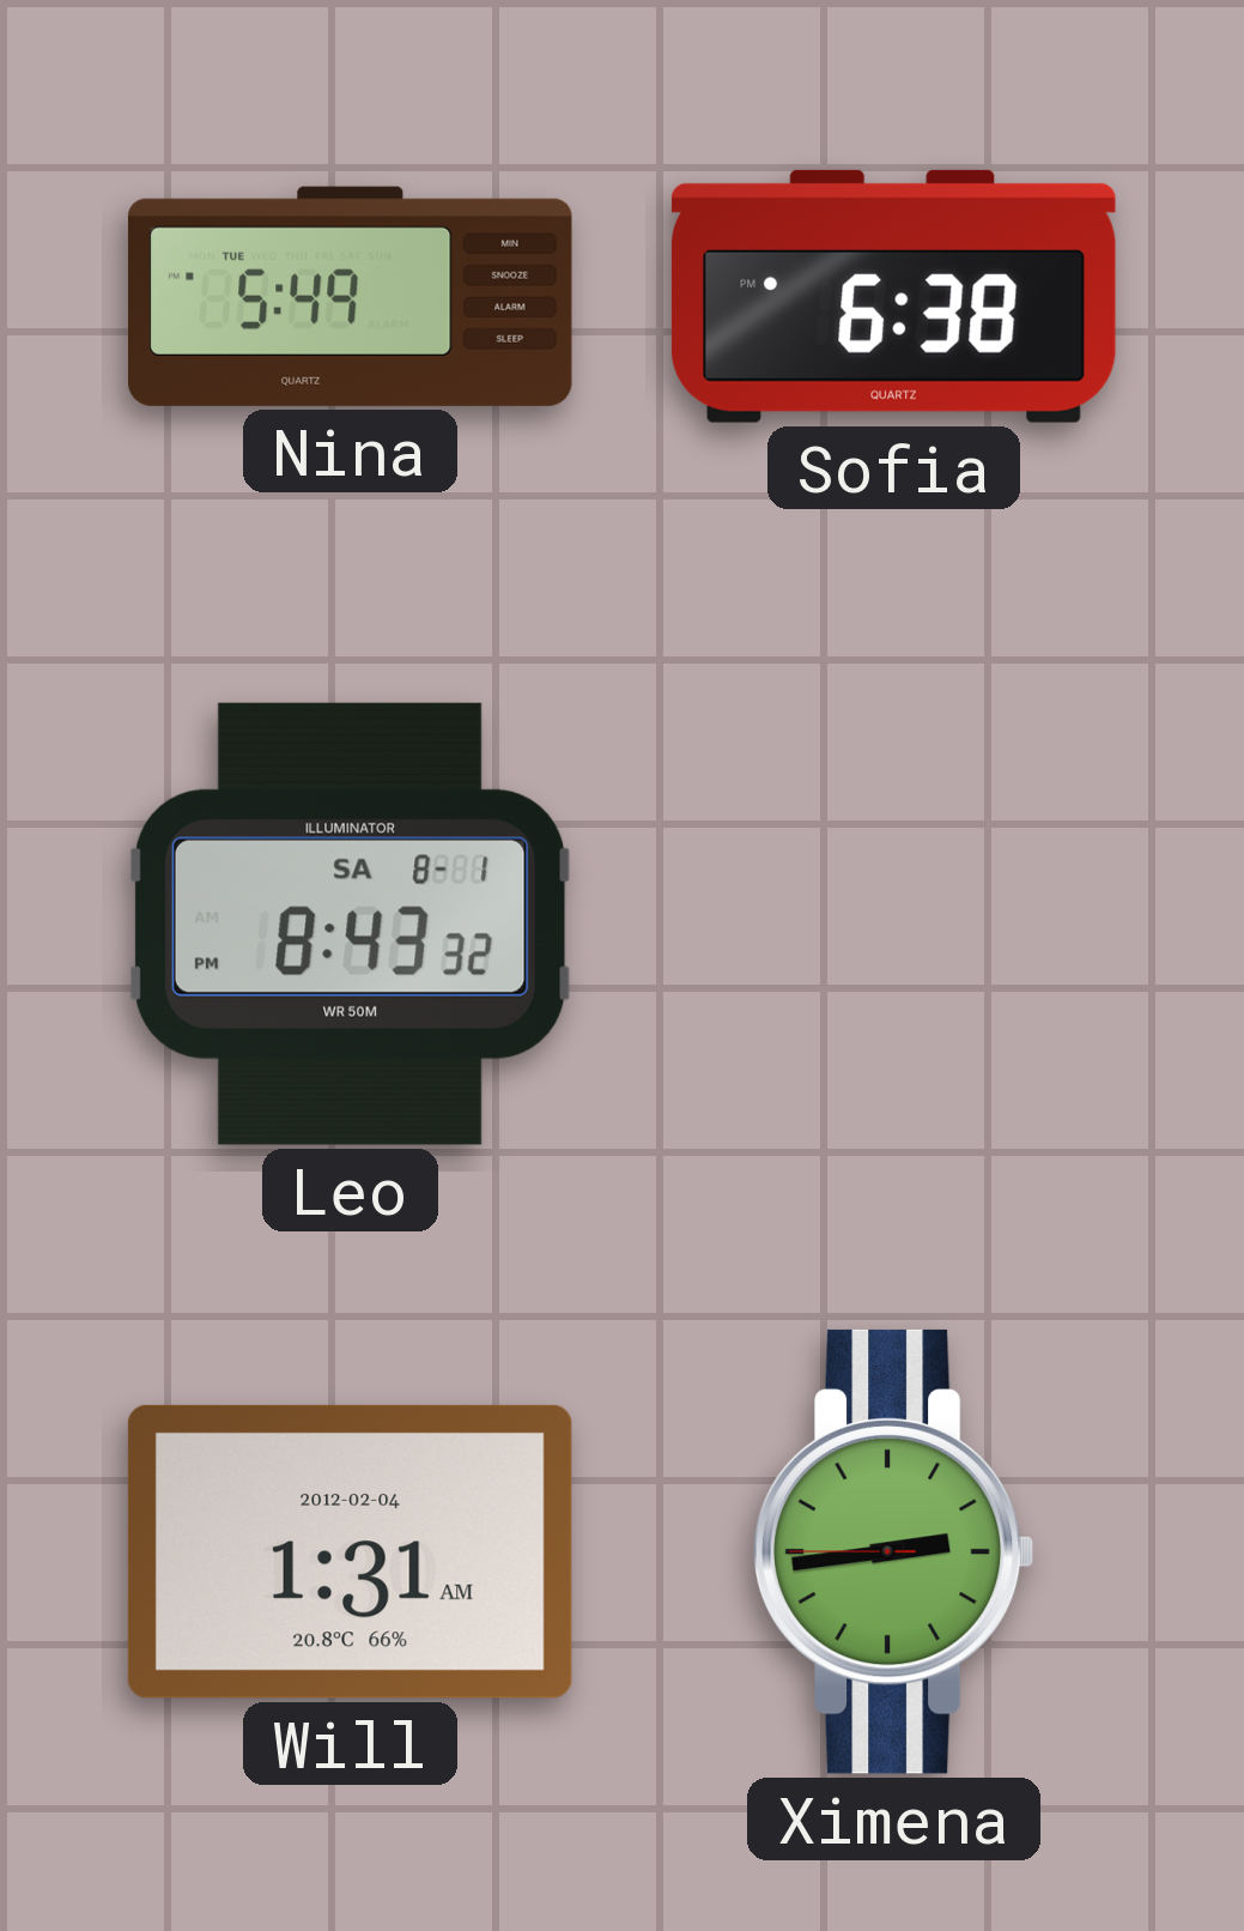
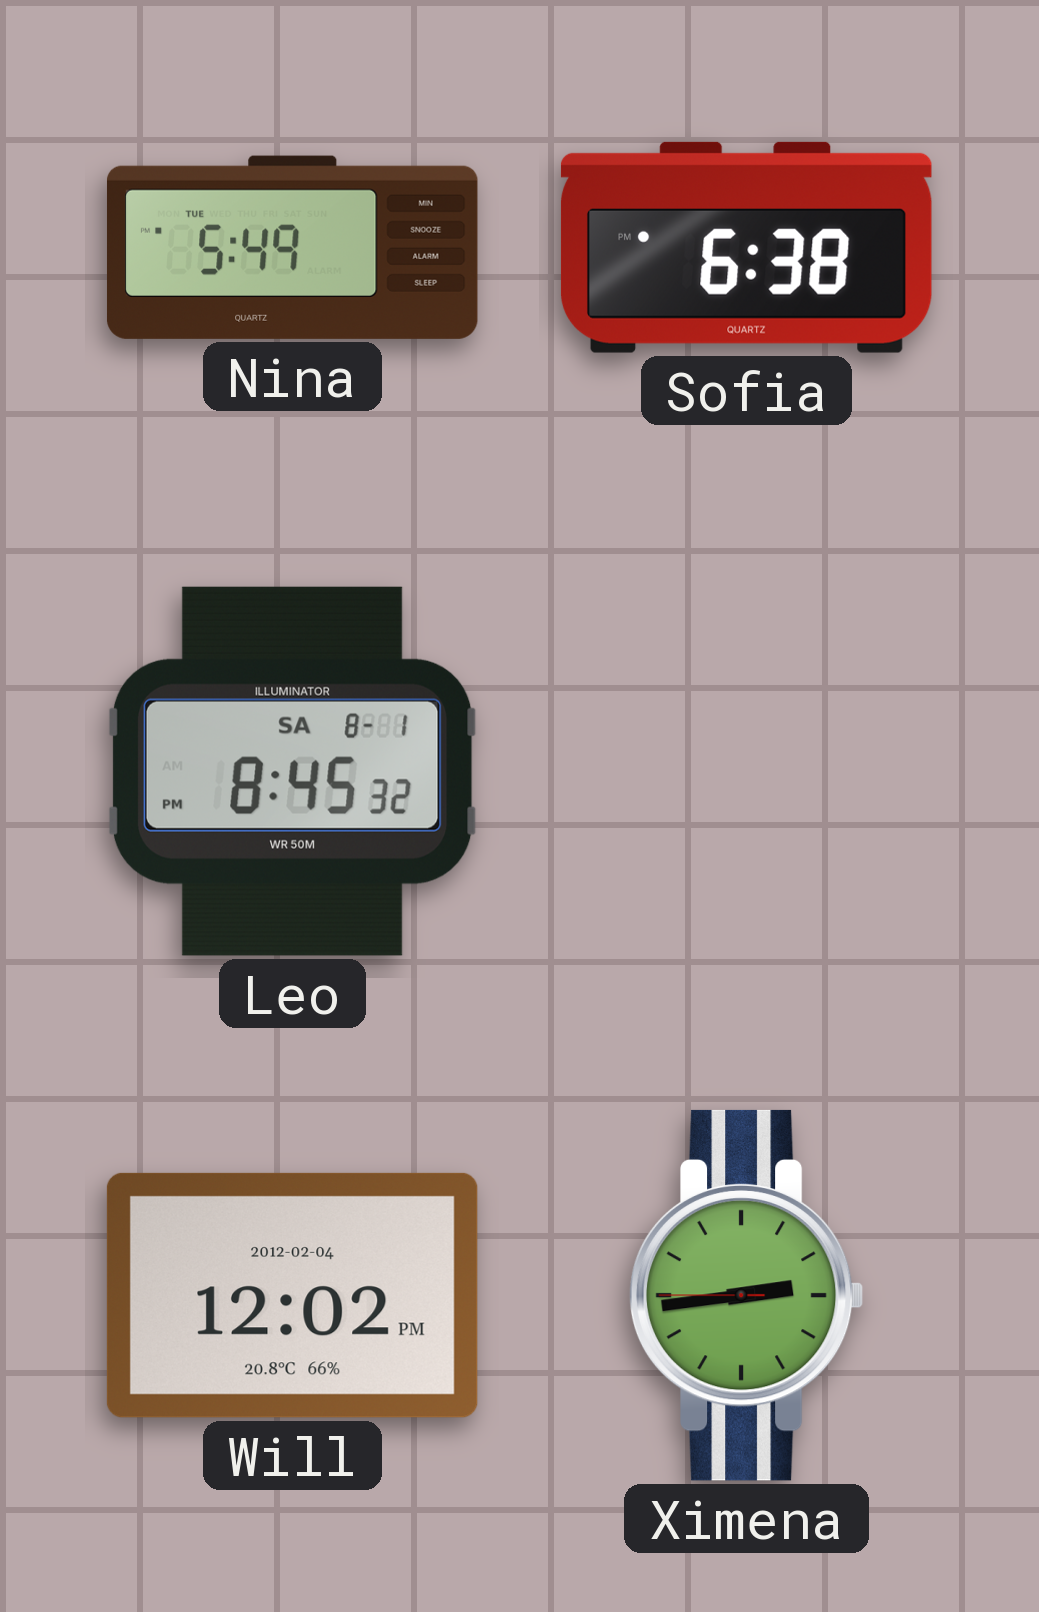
Leo: 8:43 -> 8:45
Will: 1:31 -> 12:02
